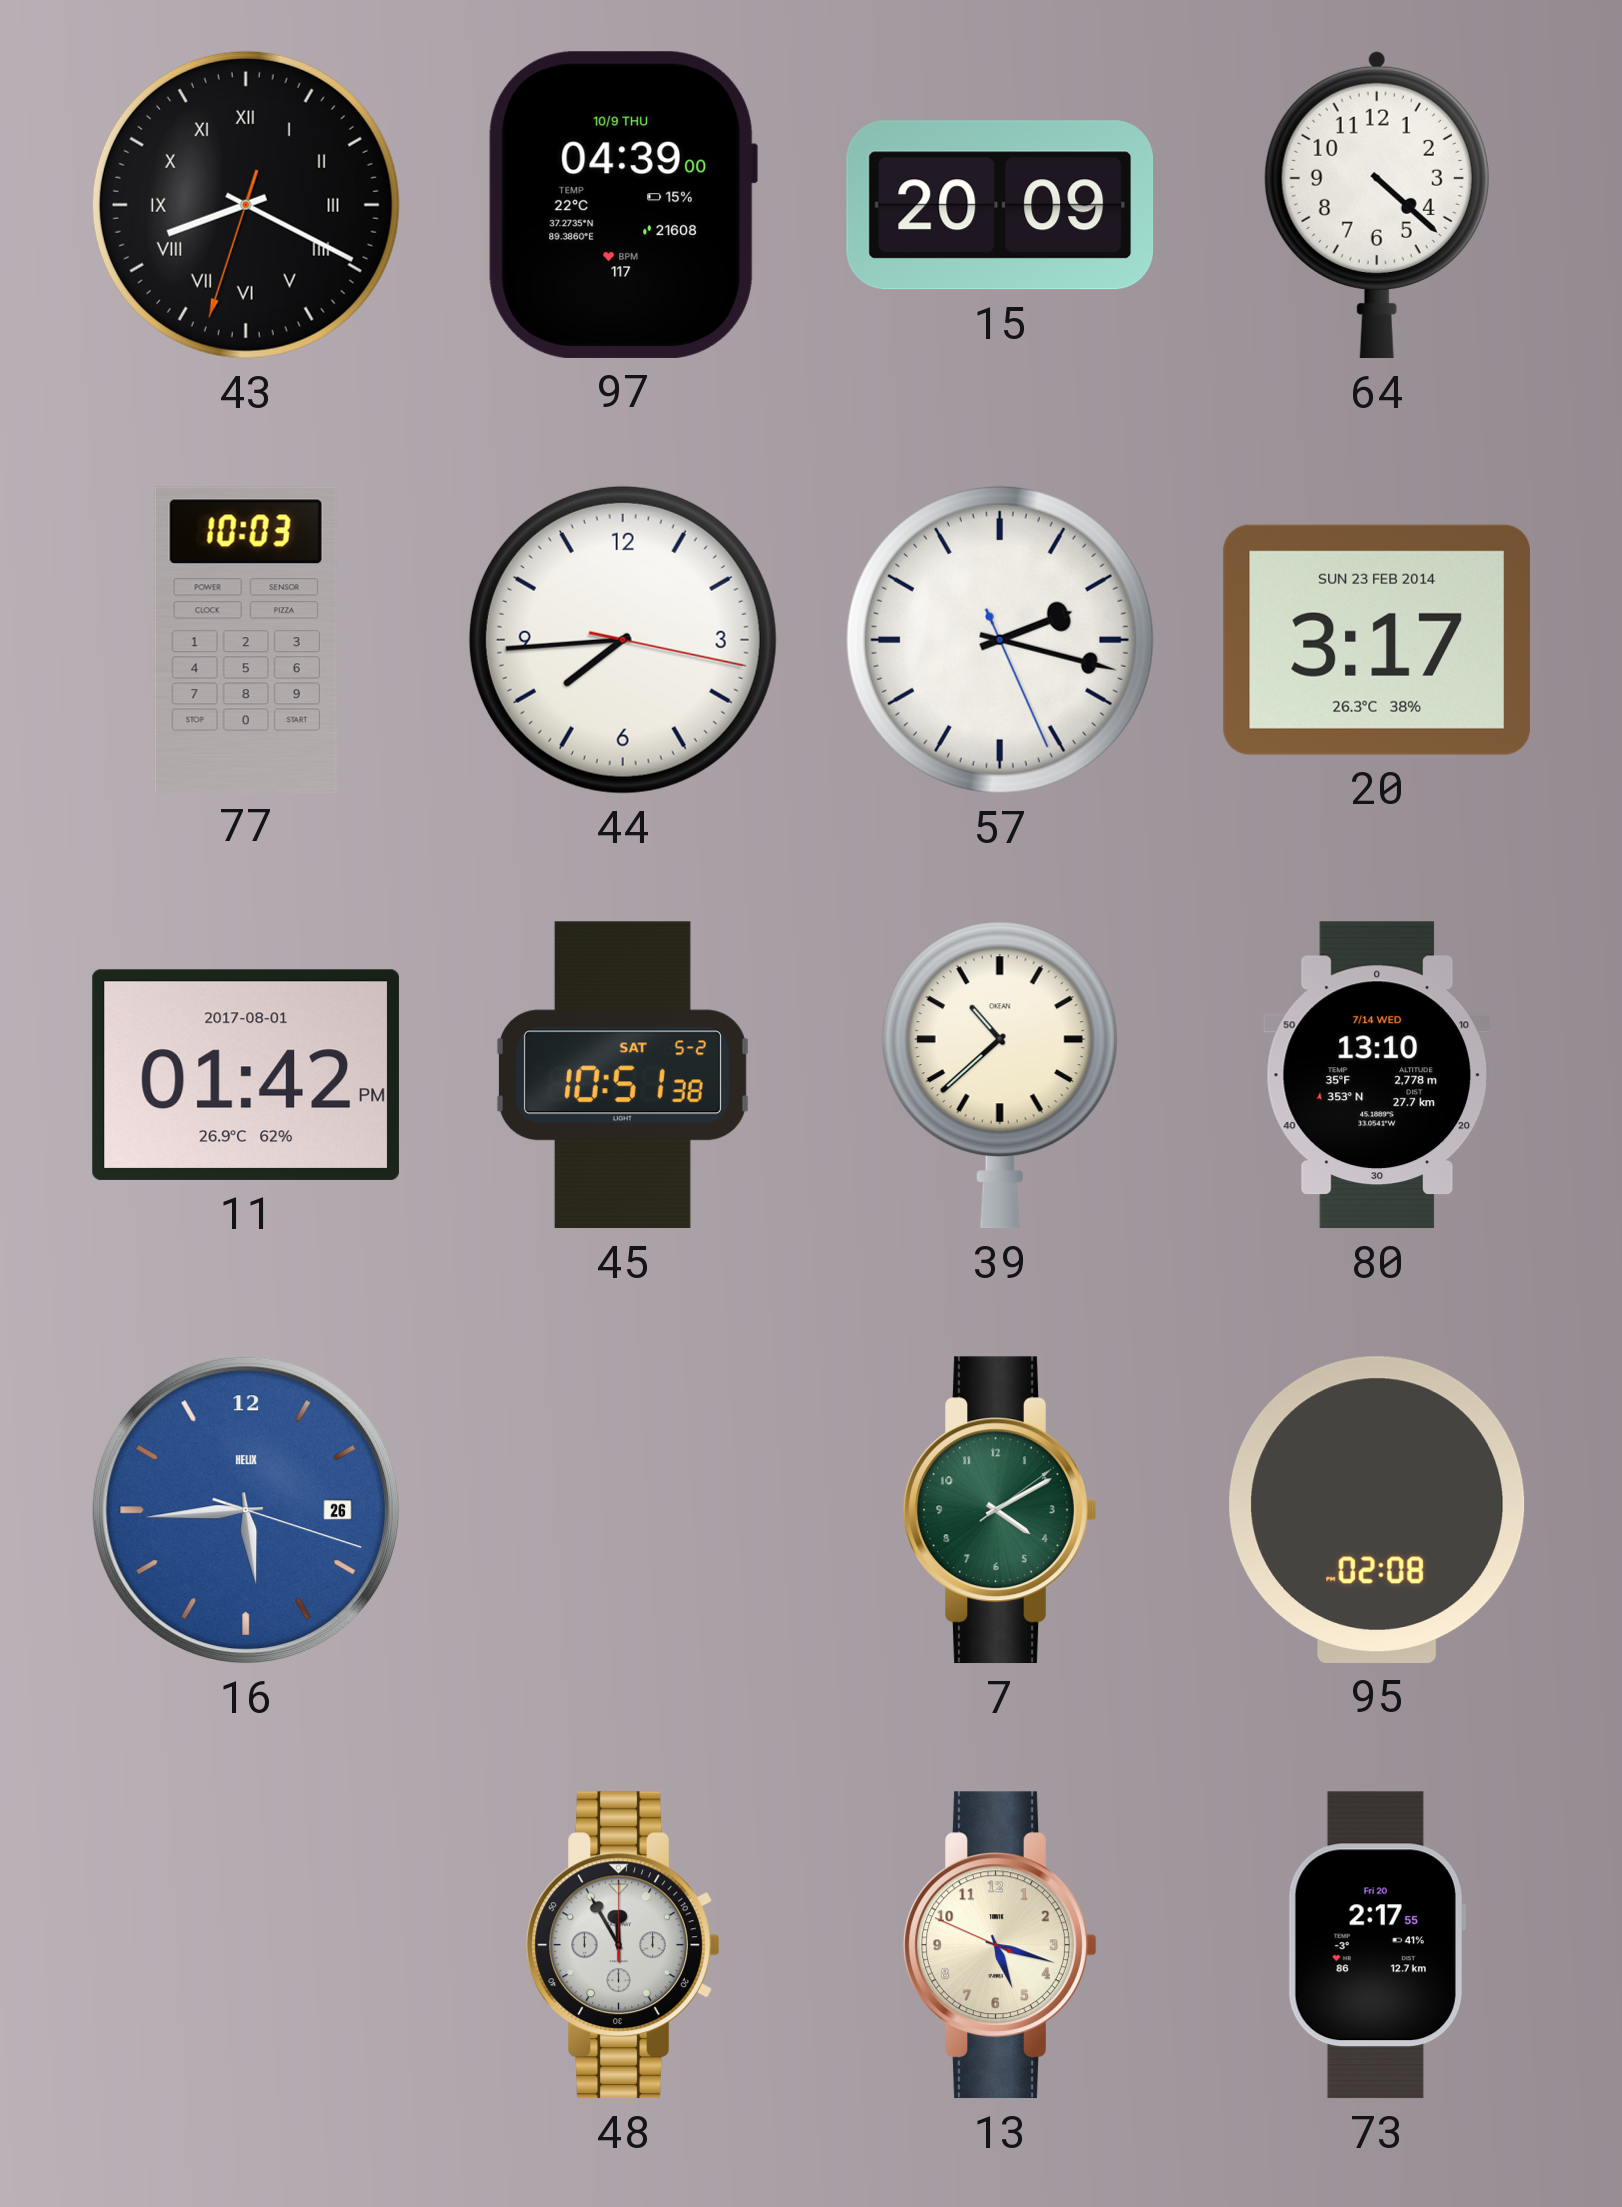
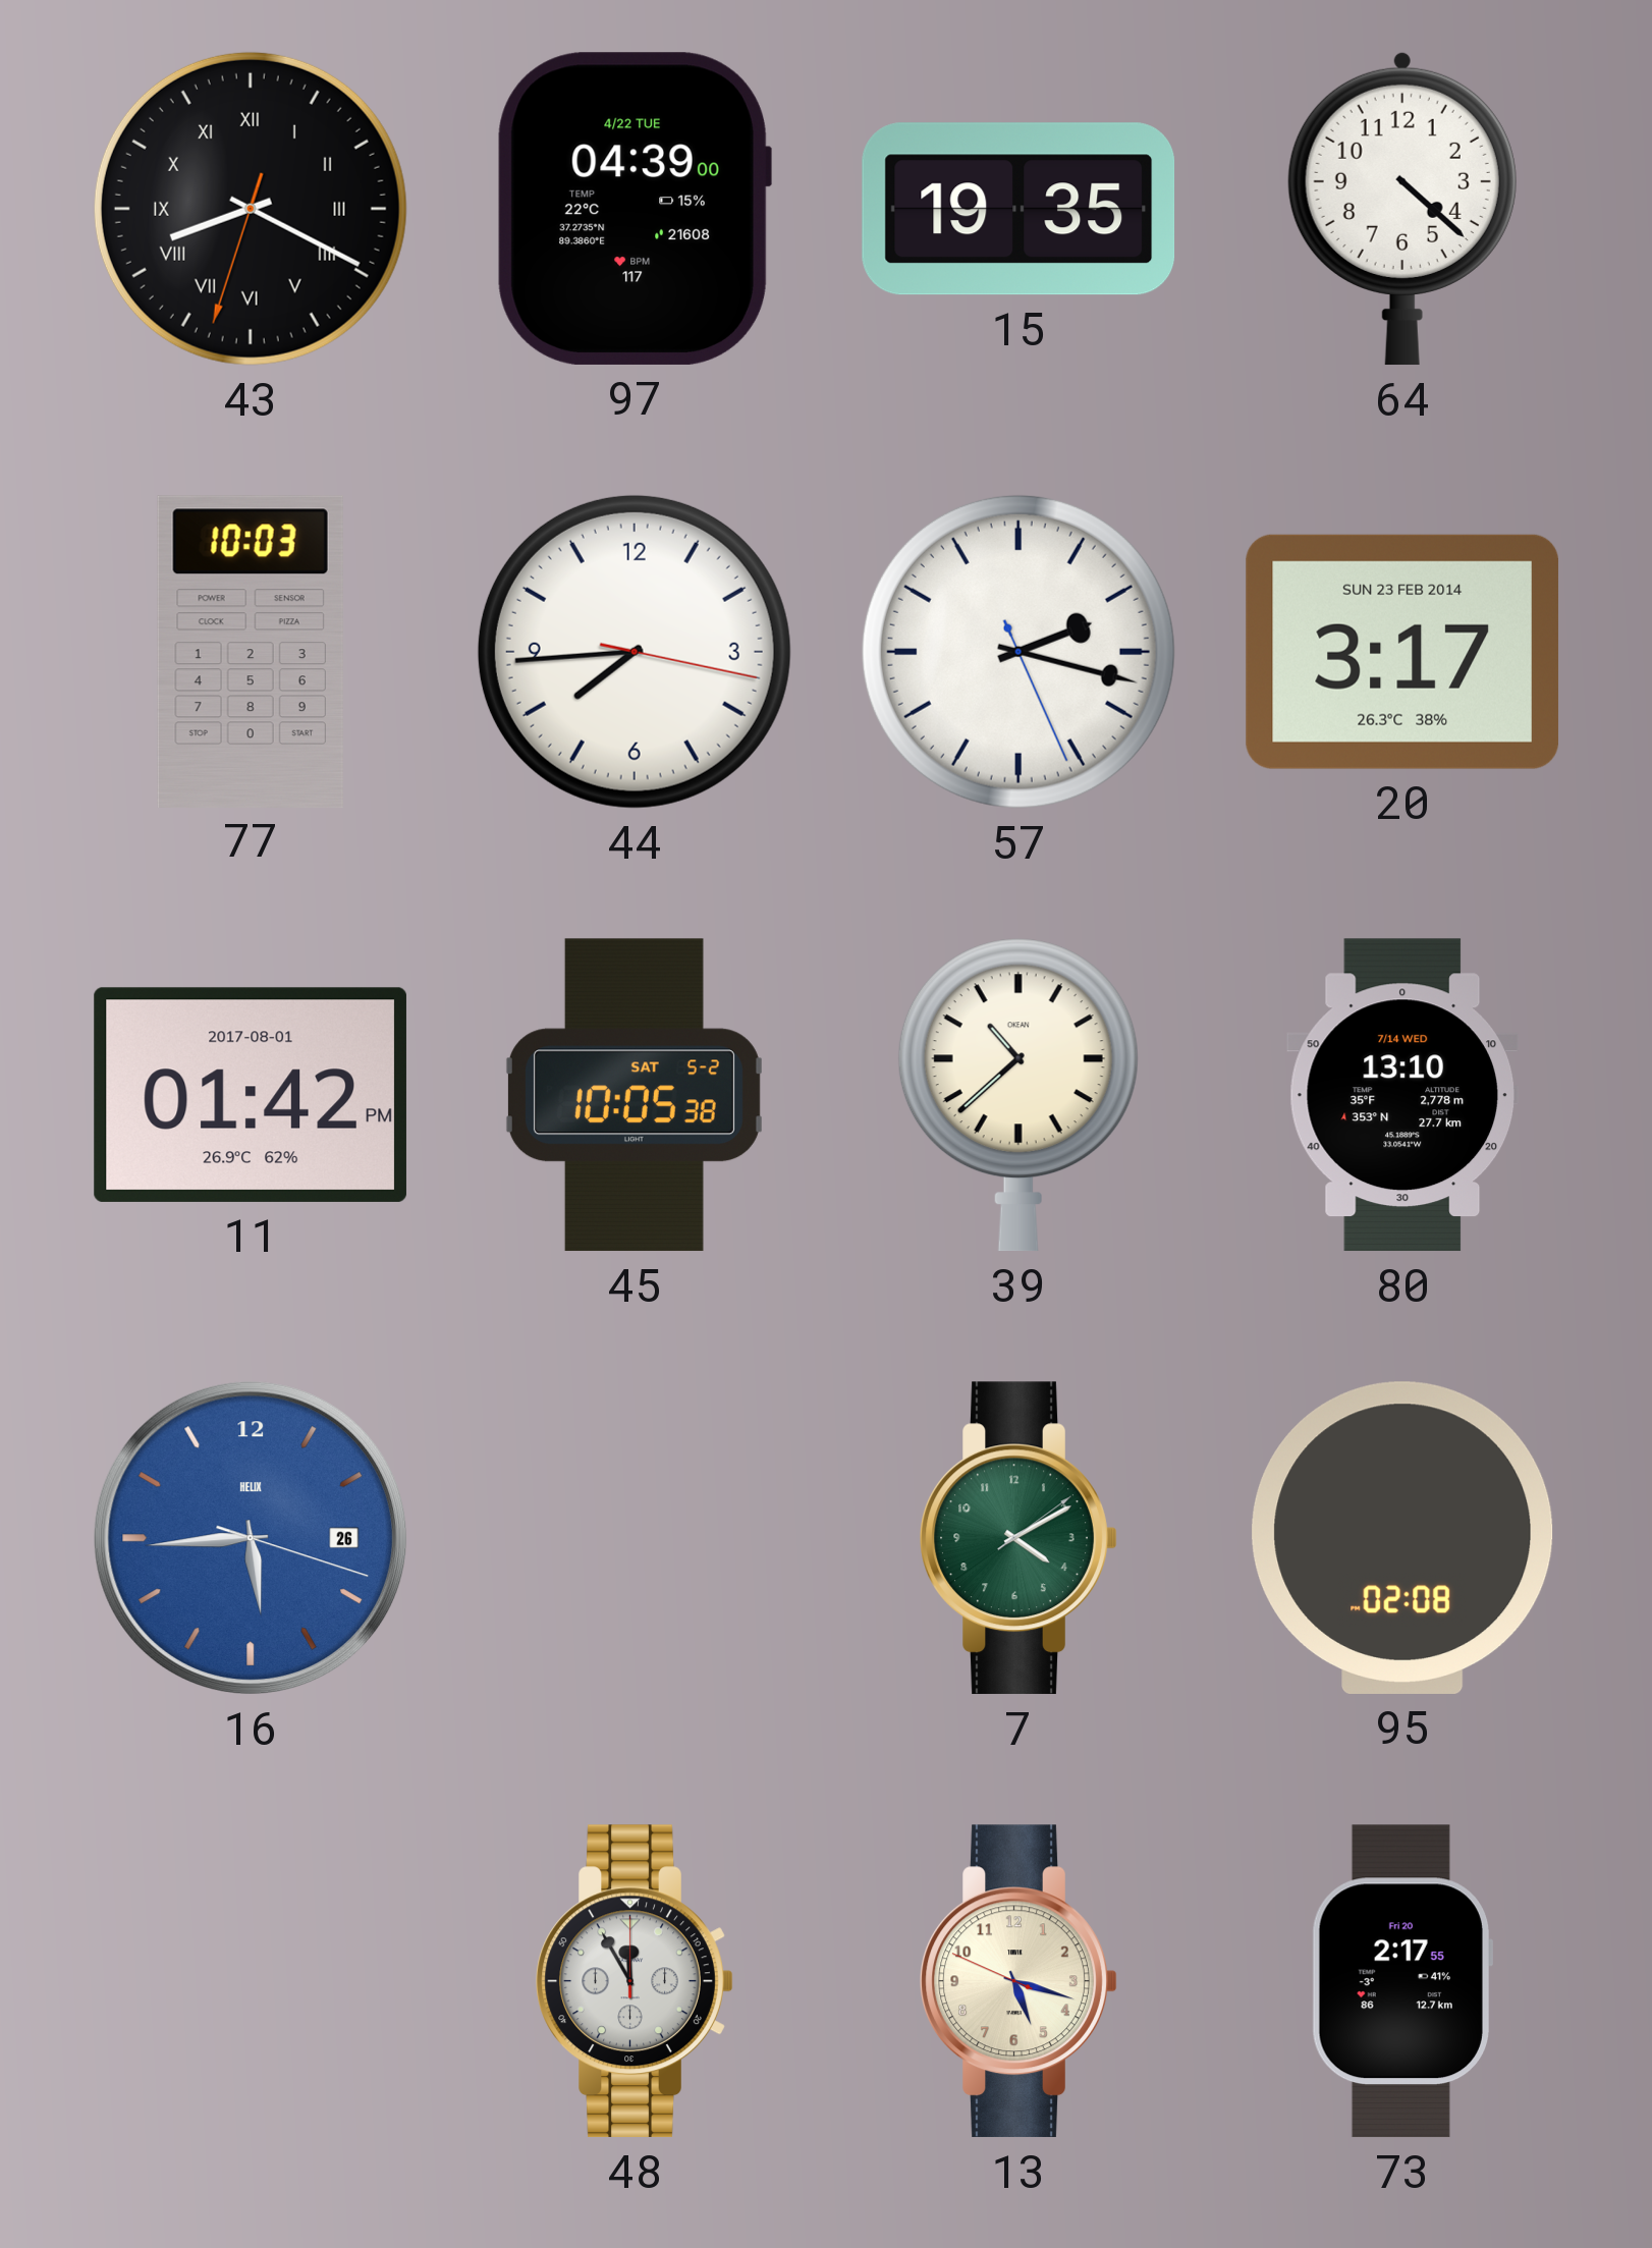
97 date: 10/9 THU -> 4/22 TUE
15: 20:09 -> 19:35
45: 10:51 -> 10:05
